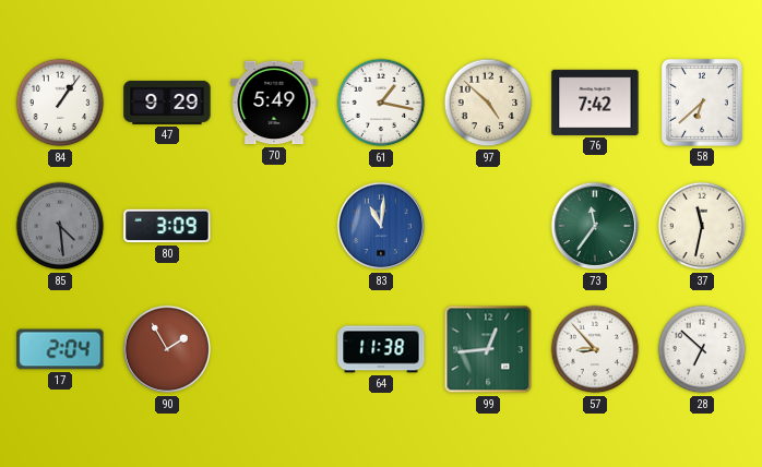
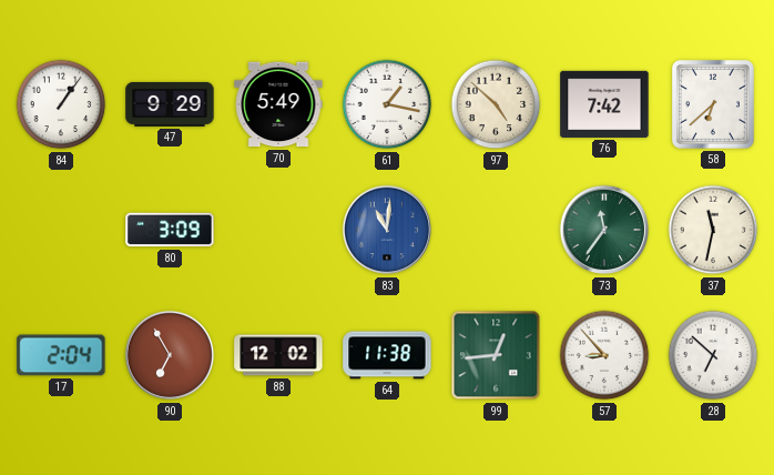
85: 4:29 -> none
90: 1:55 -> 6:55
88: none -> 12:02
